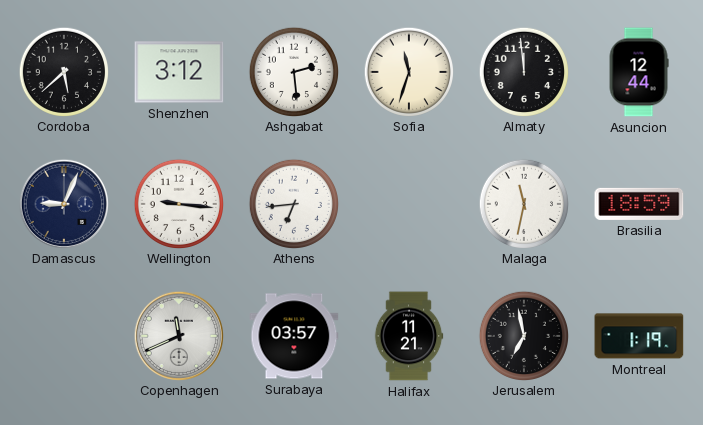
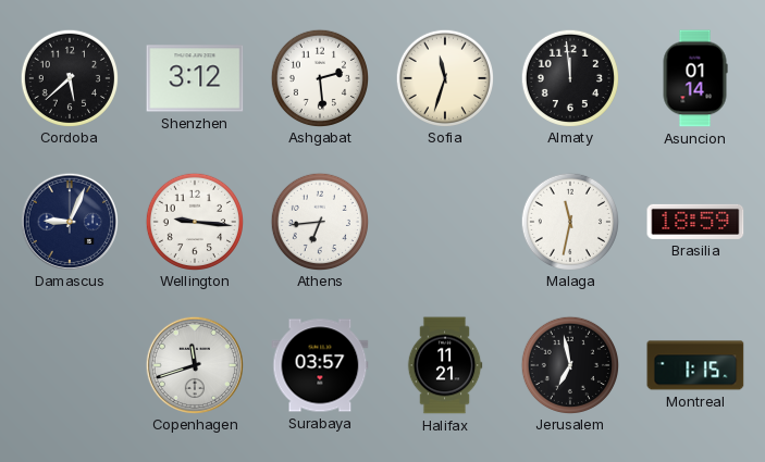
Asuncion: 12:44 -> 01:14
Copenhagen: 11:41 -> 11:42
Montreal: 1:19 -> 1:15
